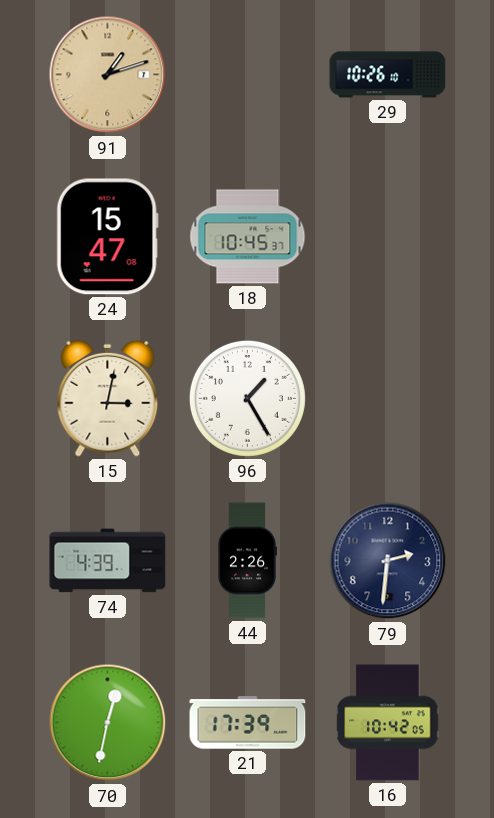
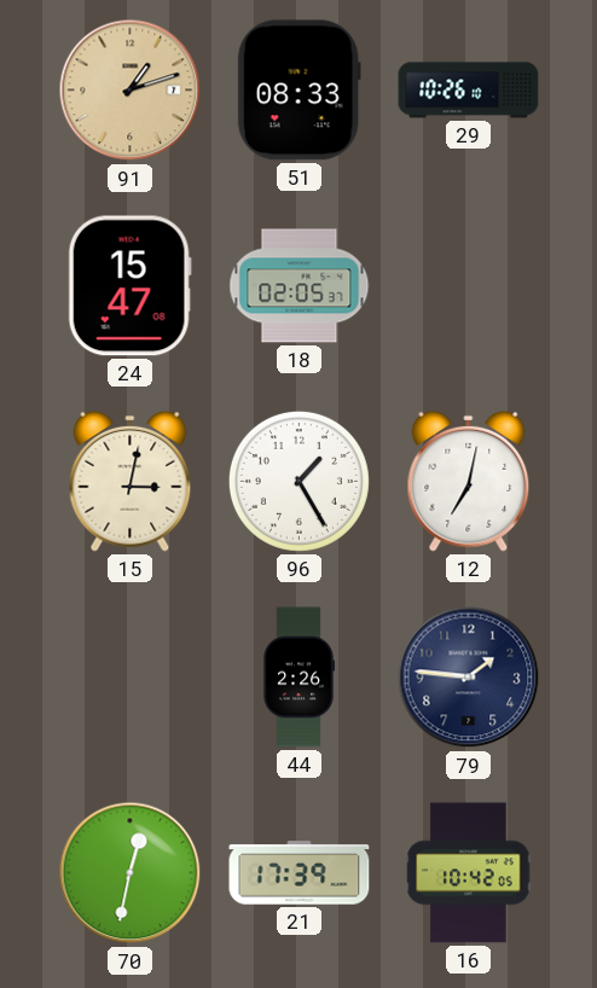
51: none -> 08:33
18: 10:45 -> 02:05
12: none -> 7:02
74: 4:39 -> none
79: 2:31 -> 1:46
